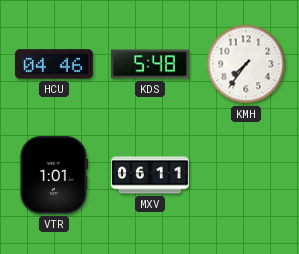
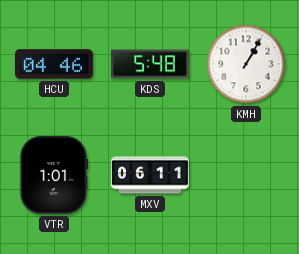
KMH: 7:36 -> 1:05
